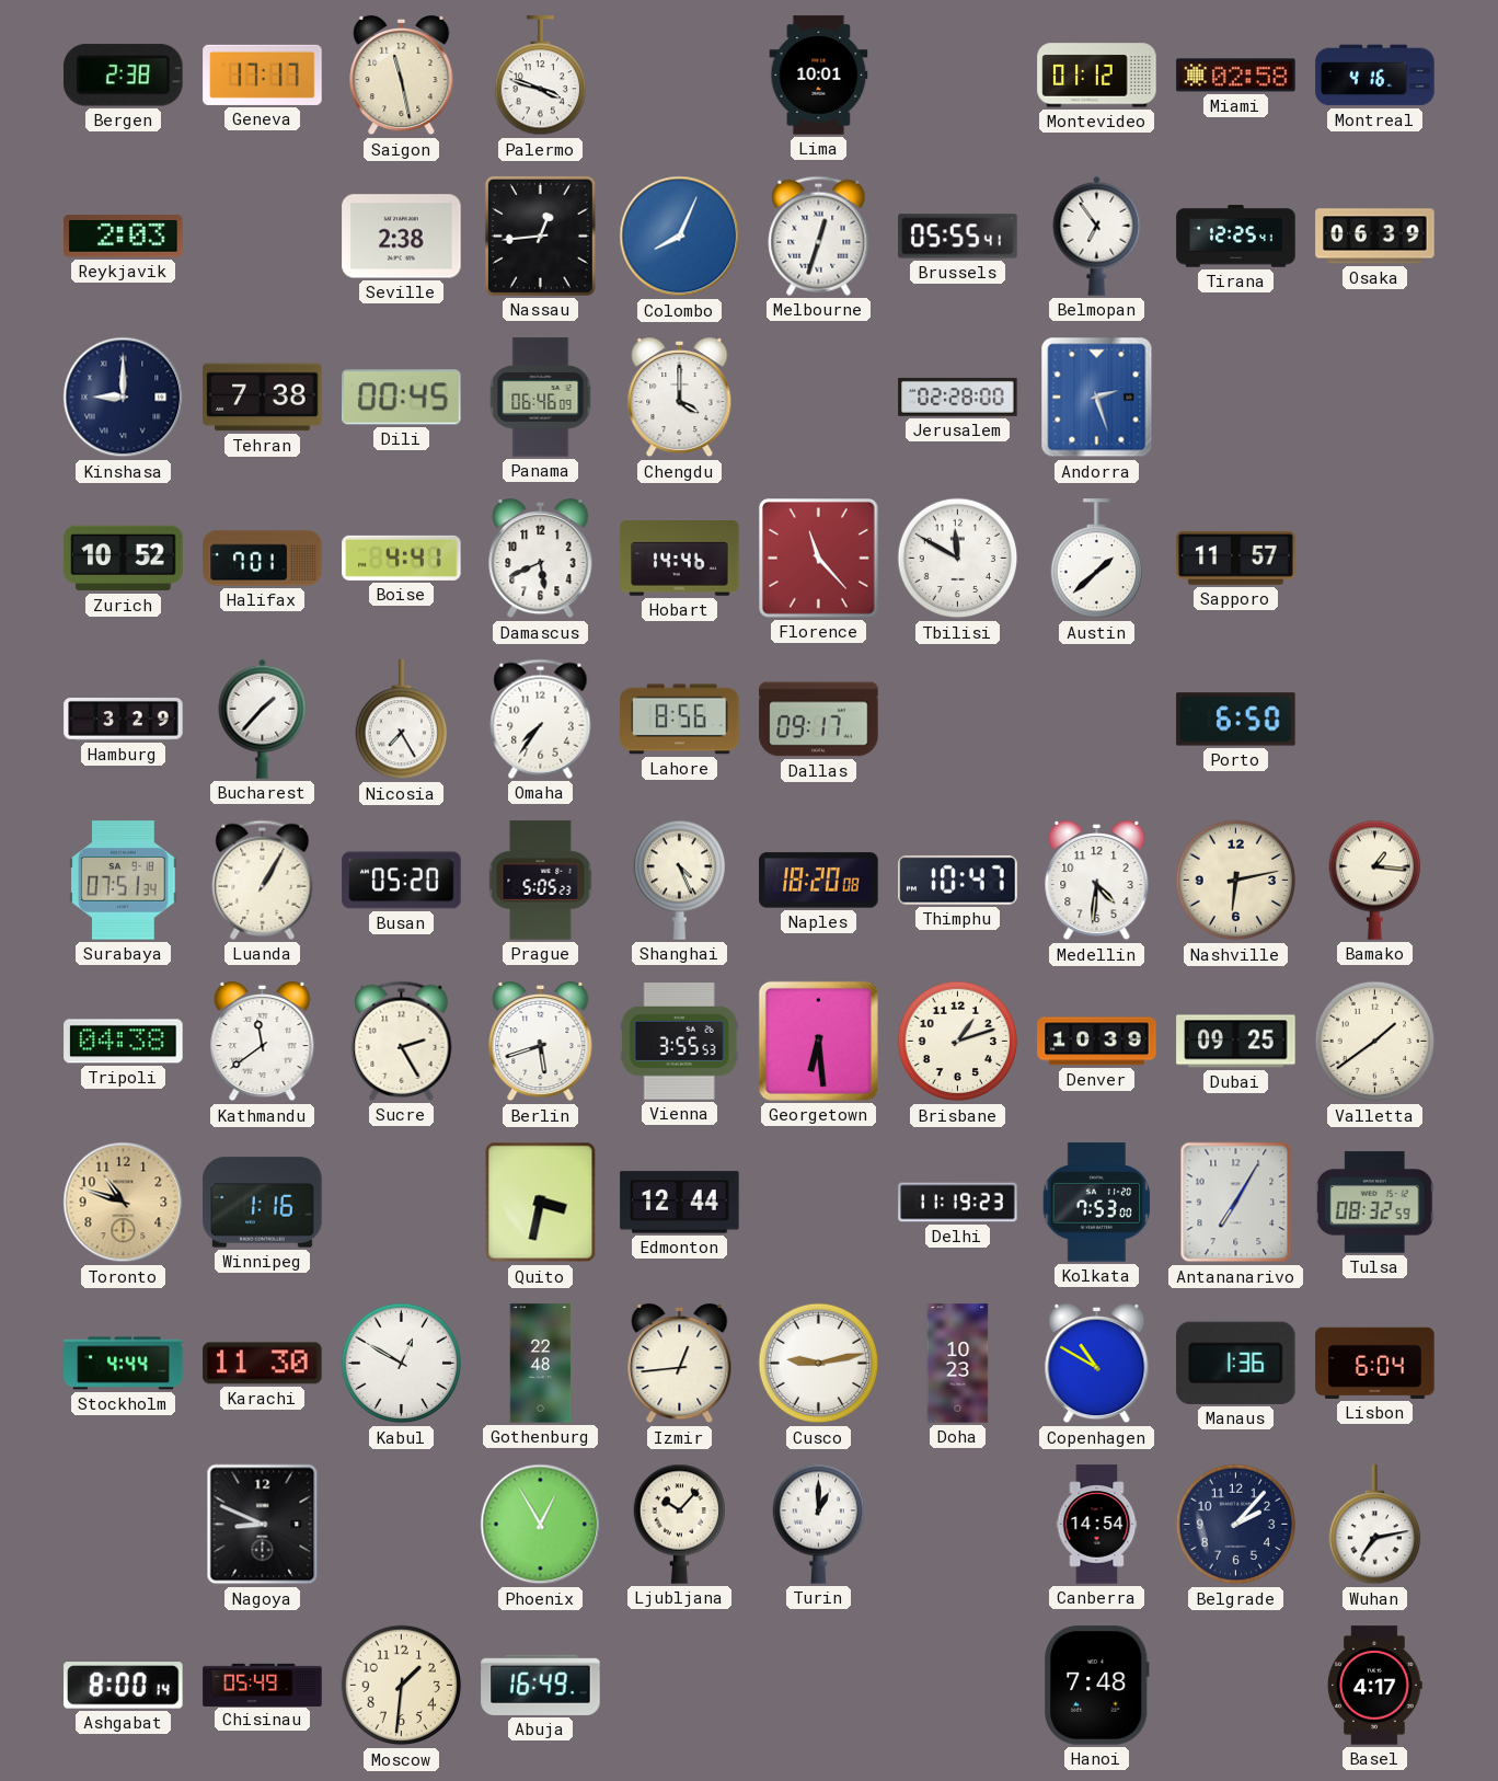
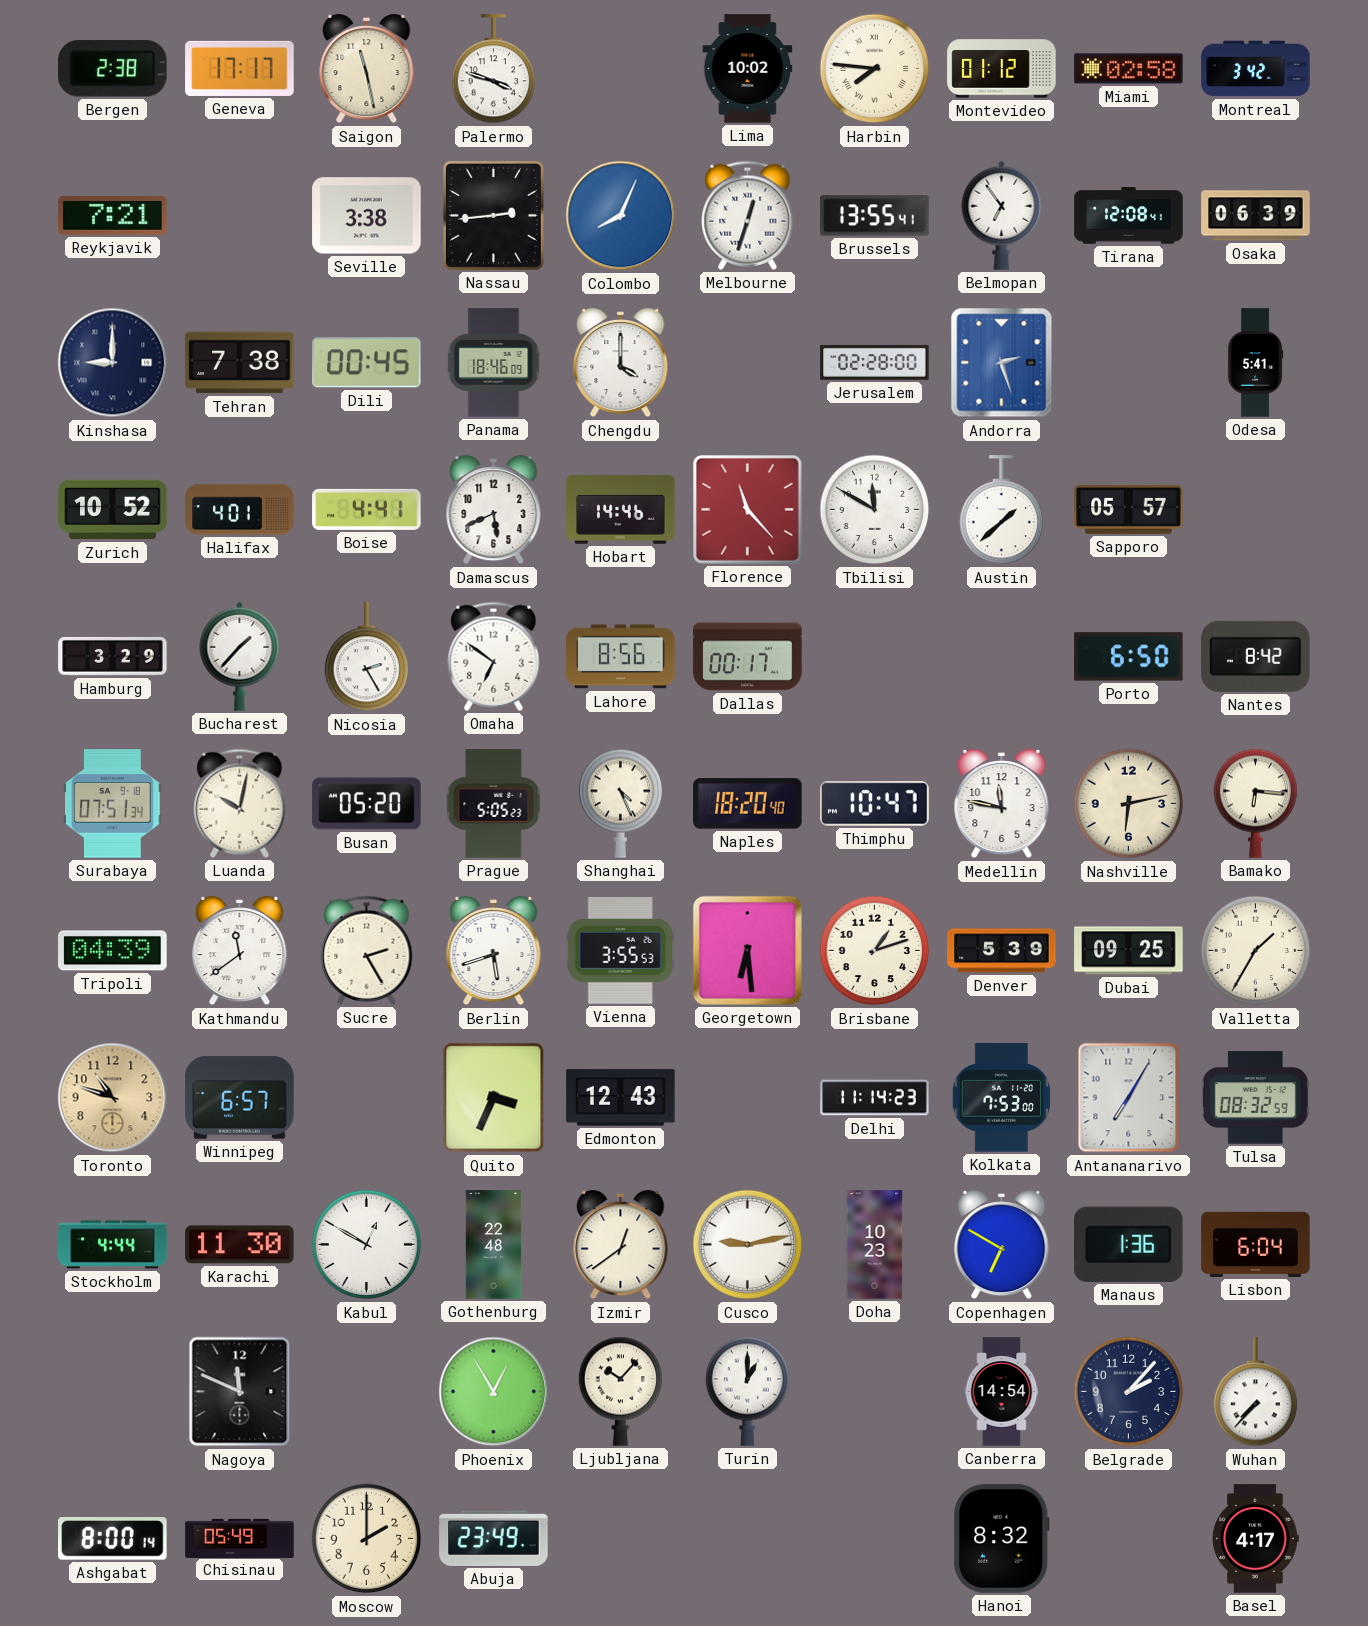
Lima: 10:01 -> 10:02
Harbin: none -> 7:46
Montreal: 4:16 -> 3:42
Reykjavik: 2:03 -> 7:21
Seville: 2:38 -> 3:38
Nassau: 12:44 -> 2:44
Brussels: 05:55 -> 13:55
Tirana: 12:25 -> 12:08
Panama: 06:46 -> 18:46
Odesa: none -> 5:41
Halifax: 7:01 -> 4:01
Sapporo: 11:57 -> 05:57
Nicosia: 7:25 -> 2:25
Omaha: 7:36 -> 6:51
Dallas: 09:17 -> 00:17
Nantes: none -> 8:42
Luanda: 1:05 -> 10:02
Naples: 18:20:08 -> 18:20:40
Medellin: 4:31 -> 11:47
Bamako: 1:16 -> 6:16
Tripoli: 04:38 -> 04:39
Denver: 10:39 -> 5:39
Valletta: 1:39 -> 1:35
Winnipeg: 1:16 -> 6:57
Quito: 3:32 -> 3:34
Edmonton: 12:44 -> 12:43
Delhi: 11:19 -> 11:14
Izmir: 12:44 -> 12:39
Copenhagen: 10:50 -> 6:50
Nagoya: 8:49 -> 11:49
Wuhan: 7:13 -> 7:37
Moscow: 1:31 -> 2:00
Abuja: 16:49 -> 23:49
Hanoi: 7:48 -> 8:32
